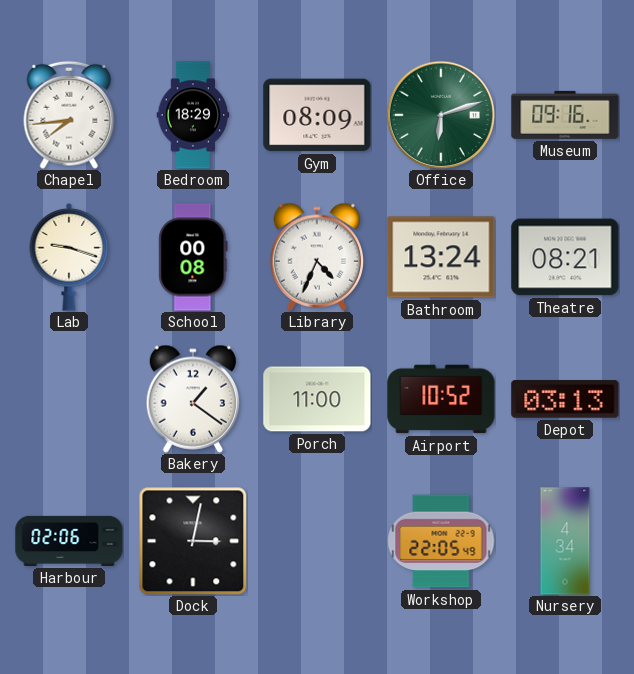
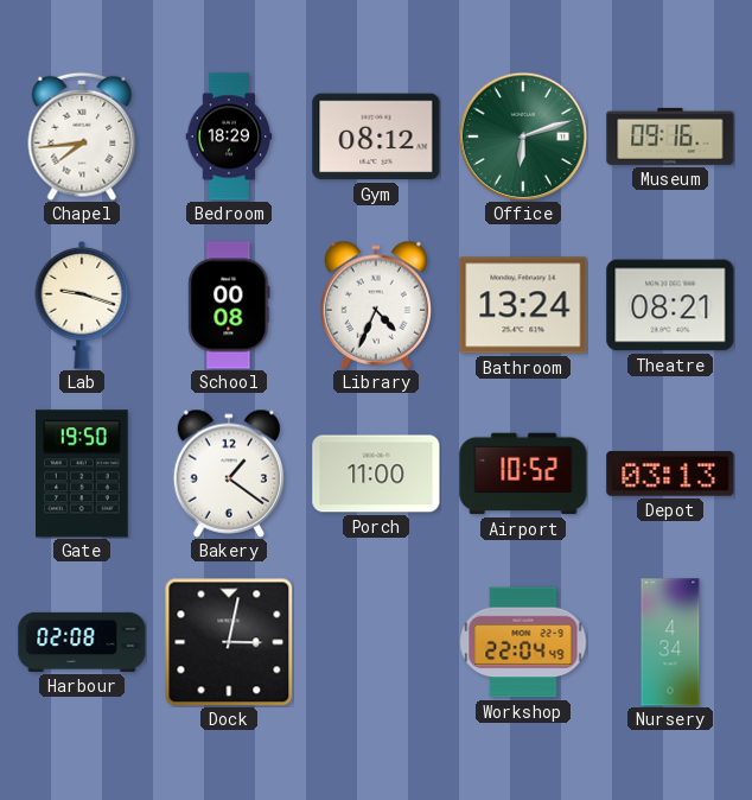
Gym: 08:09 -> 08:12
Gate: none -> 19:50
Harbour: 02:06 -> 02:08
Workshop: 22:05 -> 22:04
